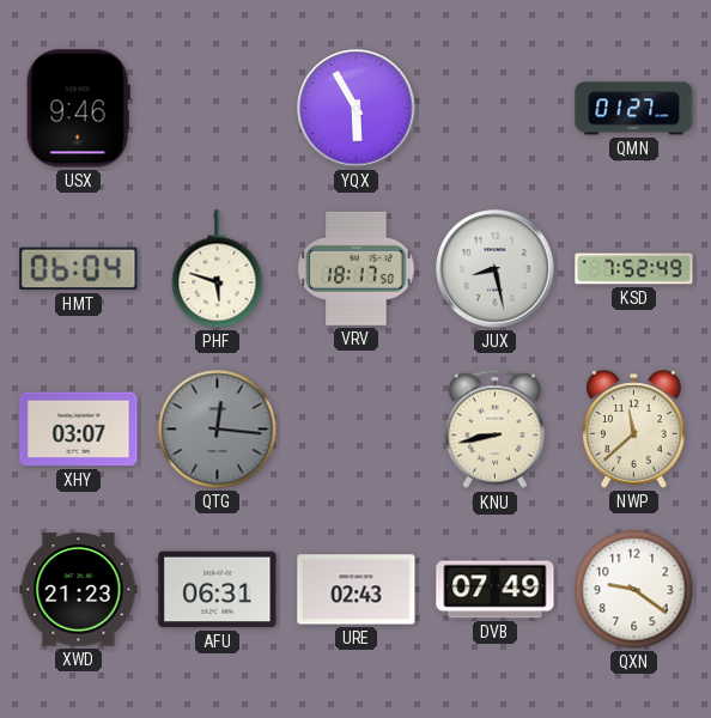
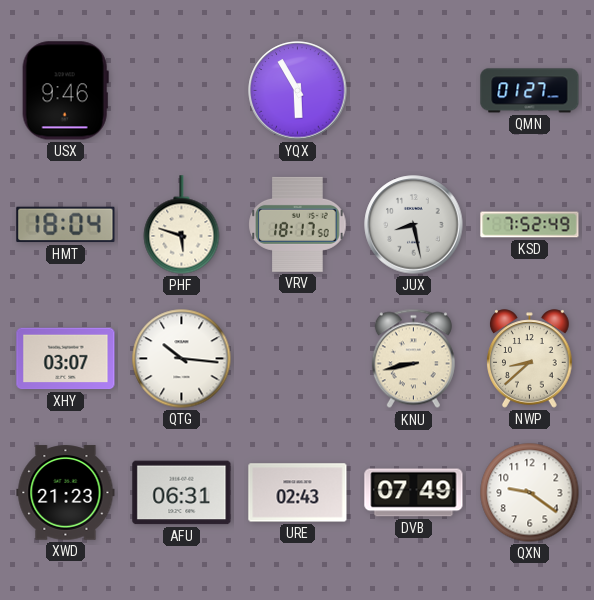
HMT: 06:04 -> 18:04
QTG: 12:16 -> 10:16
QTG dial: grey -> white
NWP: 11:38 -> 8:38
